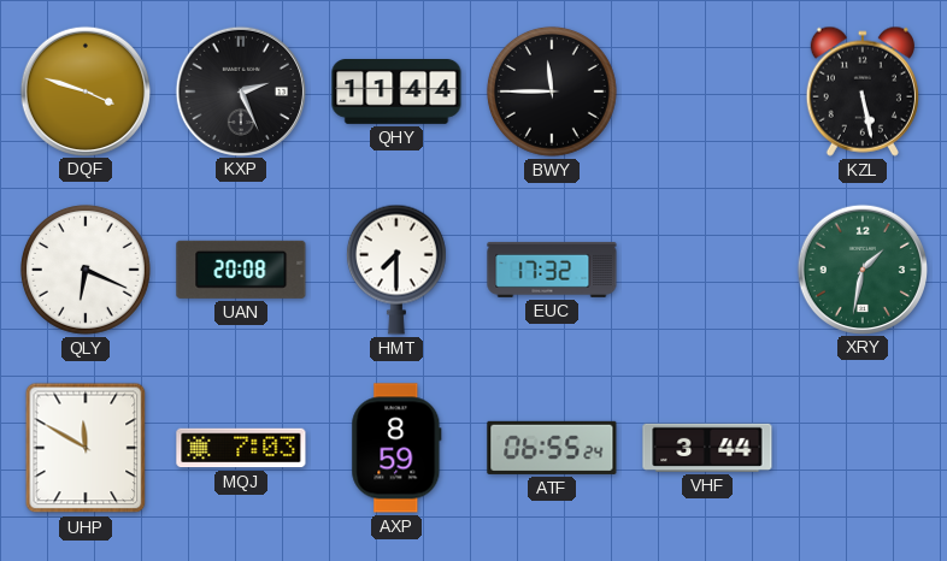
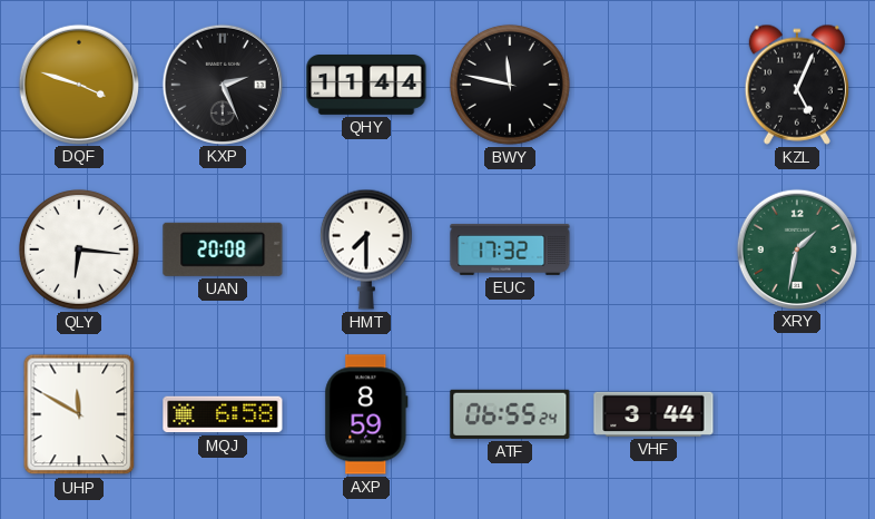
BWY: 11:45 -> 11:47
KZL: 5:28 -> 5:04
QLY: 6:19 -> 6:16
MQJ: 7:03 -> 6:58
